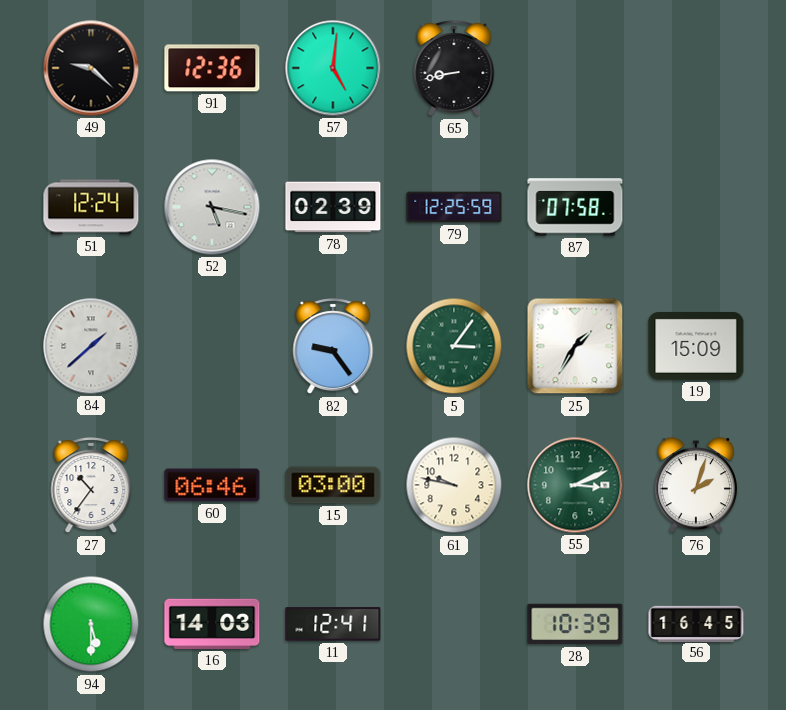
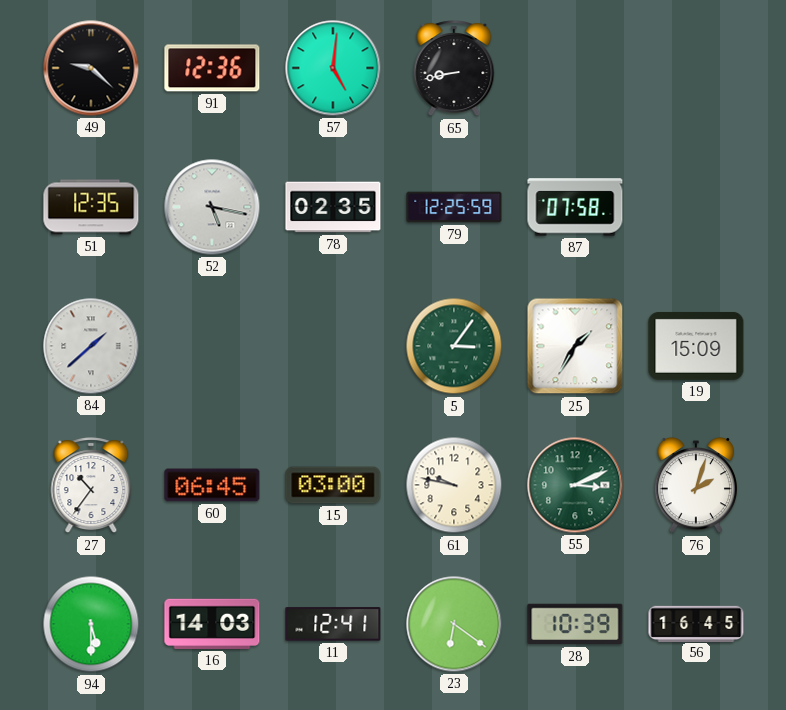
51: 12:24 -> 12:35
78: 02:39 -> 02:35
82: 9:24 -> none
60: 06:46 -> 06:45
23: none -> 6:21
